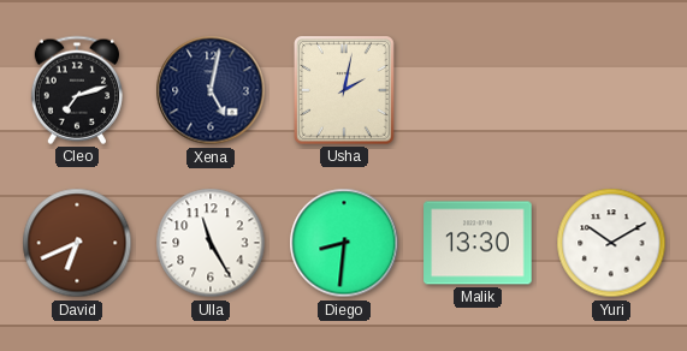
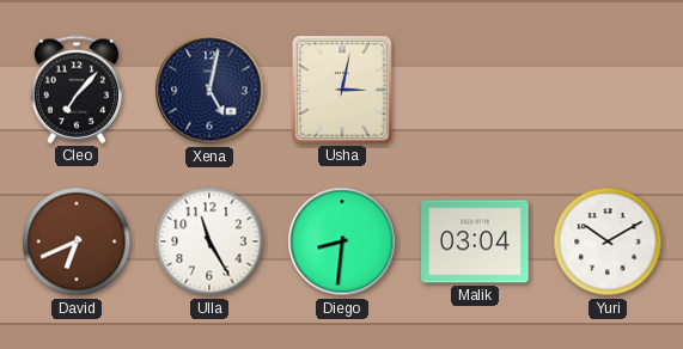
Cleo: 7:12 -> 7:07
Usha: 2:02 -> 3:02
Malik: 13:30 -> 03:04
